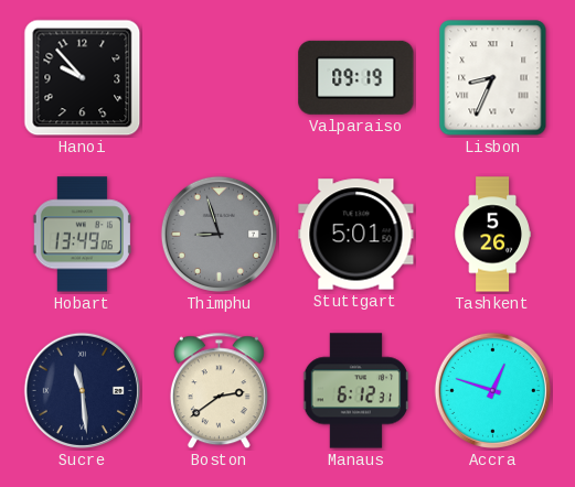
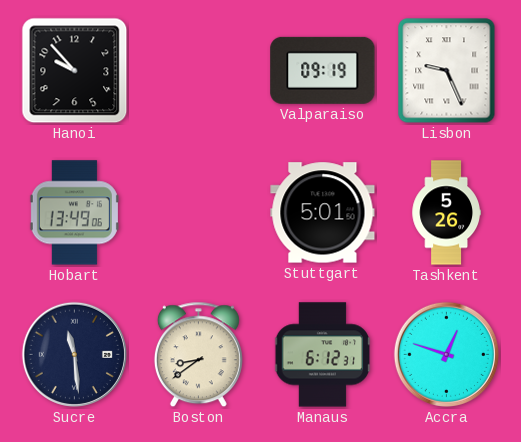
Lisbon: 8:34 -> 9:26
Thimphu: 8:57 -> none
Boston: 2:39 -> 8:39
